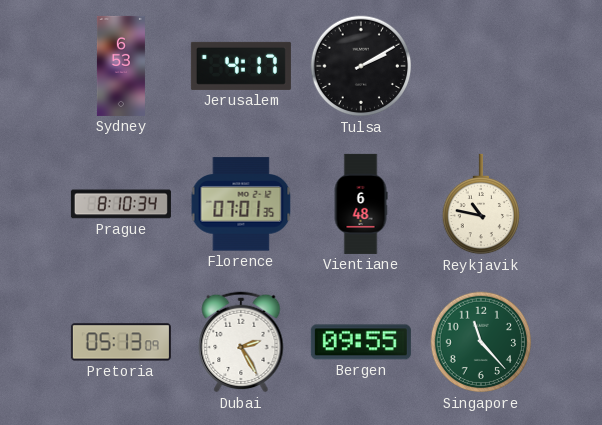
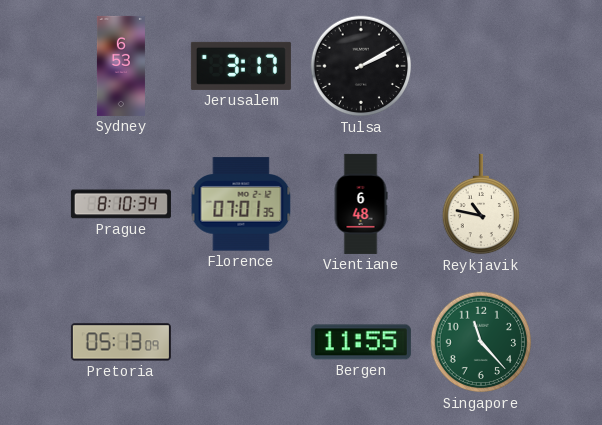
Jerusalem: 4:17 -> 3:17
Dubai: 2:25 -> none
Bergen: 09:55 -> 11:55
